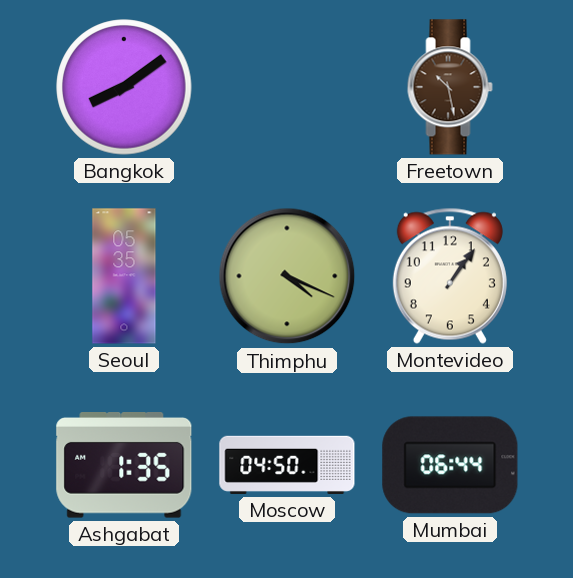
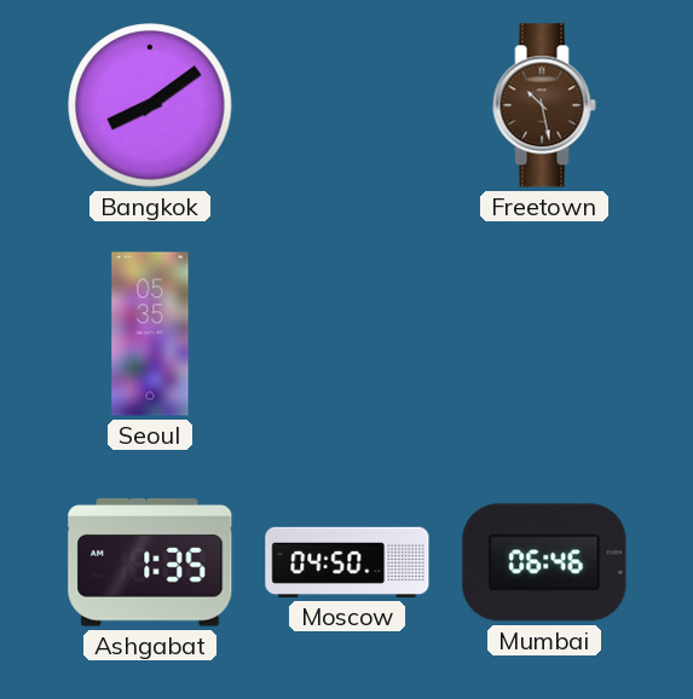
Thimphu: 4:19 -> none
Montevideo: 1:06 -> none
Mumbai: 06:44 -> 06:46
